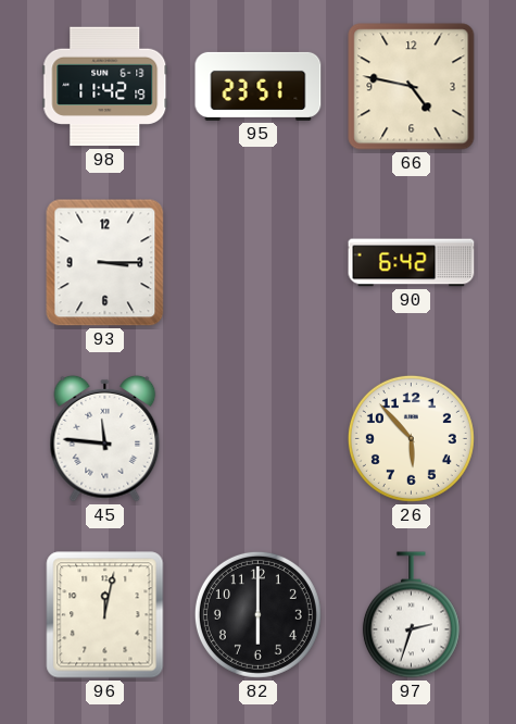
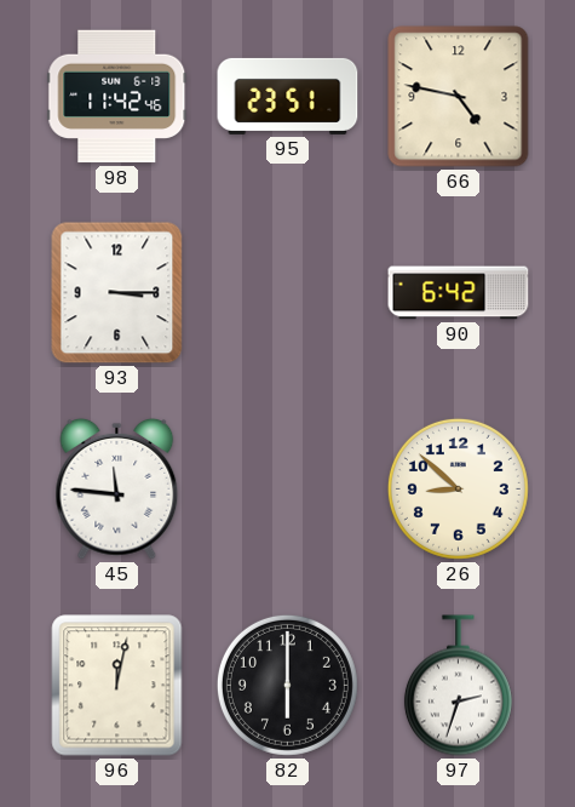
98: 11:42:19 -> 11:42:46
26: 5:53 -> 8:52
